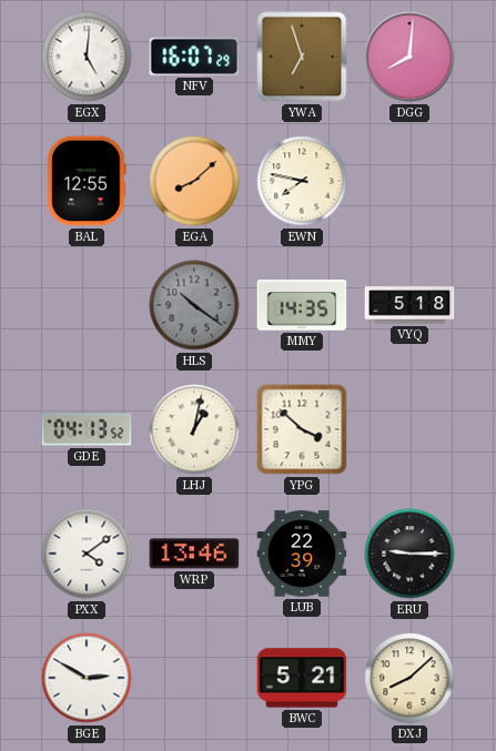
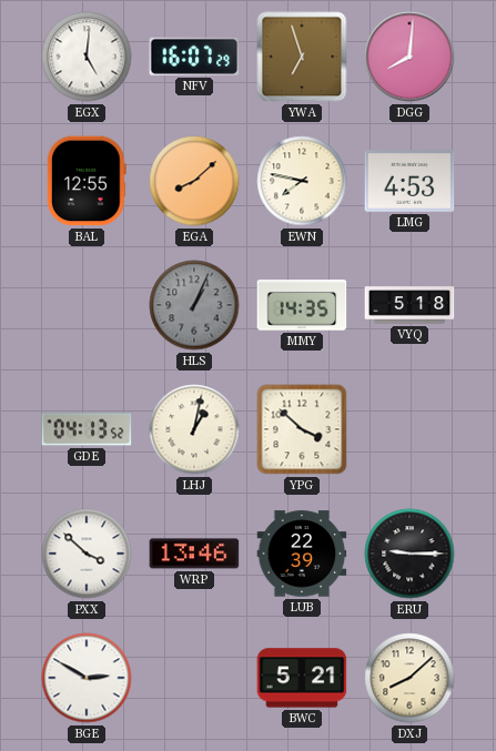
LMG: none -> 4:53
HLS: 10:21 -> 1:04
PXX: 4:09 -> 3:52
